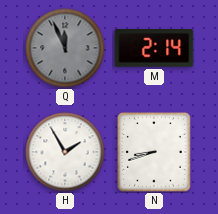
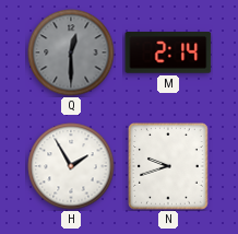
Q: 11:56 -> 12:30
N: 8:42 -> 9:42
